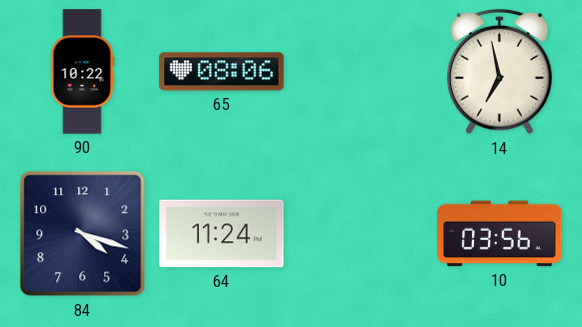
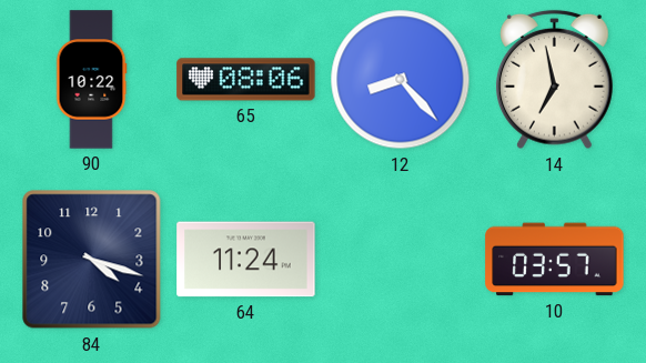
12: none -> 8:23
10: 03:56 -> 03:57
